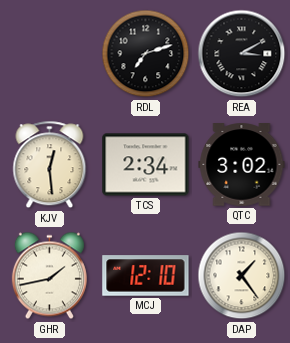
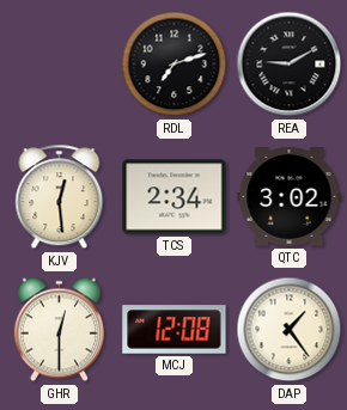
REA: 3:10 -> 9:10
GHR: 1:43 -> 12:30
MCJ: 12:10 -> 12:08
